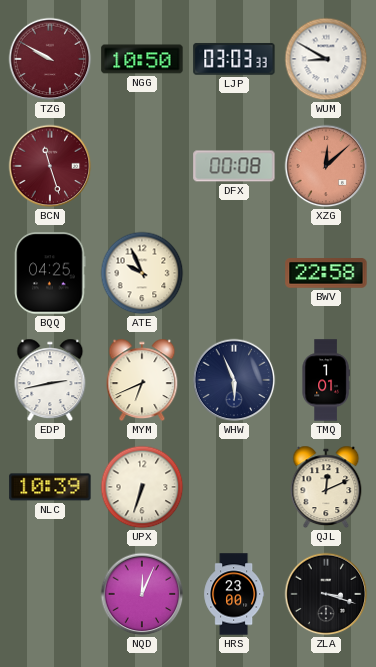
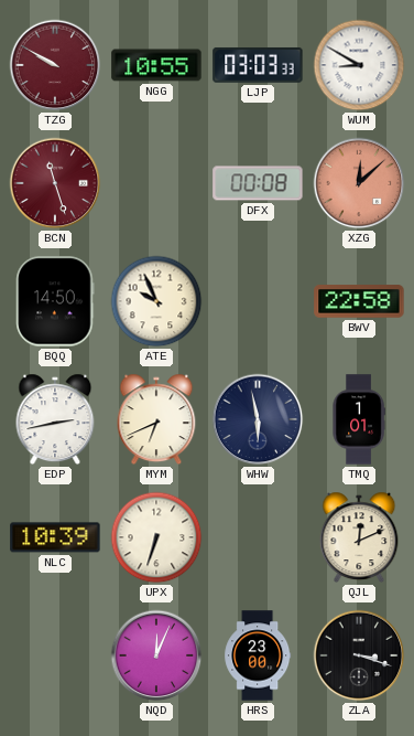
NGG: 10:50 -> 10:55
BQQ: 04:25 -> 14:50
WHW: 5:56 -> 5:58
